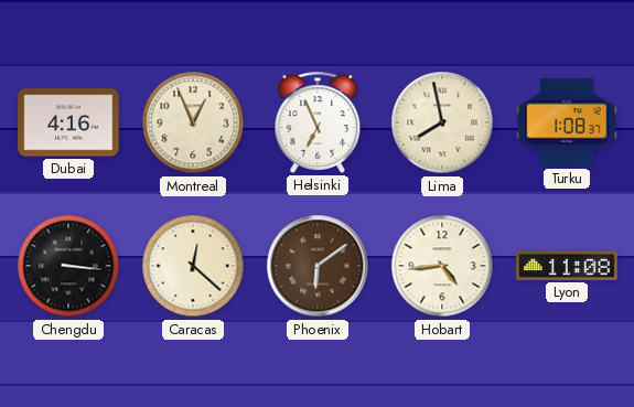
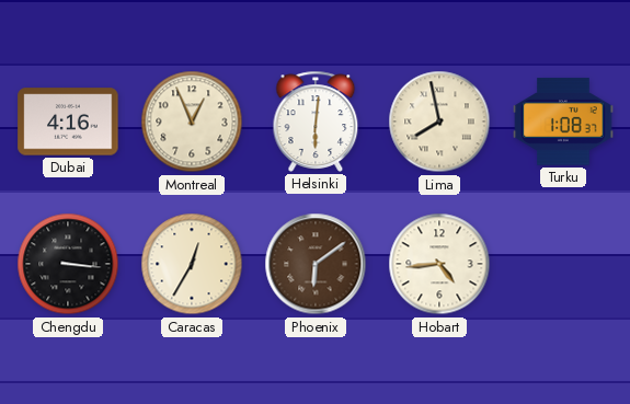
Helsinki: 6:56 -> 6:01
Caracas: 12:22 -> 12:35
Lyon: 11:08 -> none
